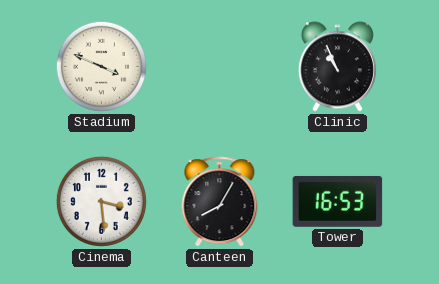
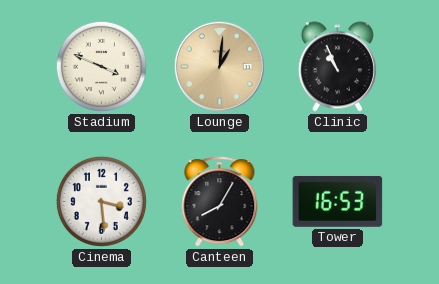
Lounge: none -> 1:01
